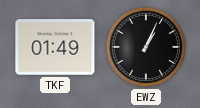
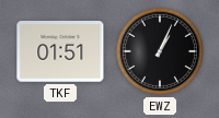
TKF: 01:49 -> 01:51
